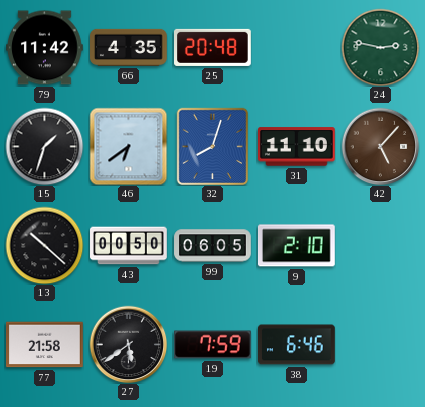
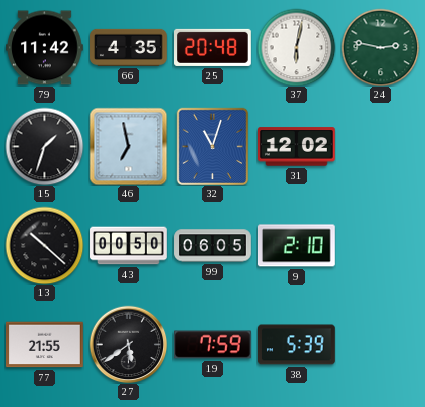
37: none -> 6:02
46: 6:39 -> 6:58
32: 8:03 -> 11:03
31: 11:10 -> 12:02
42: 5:07 -> none
77: 21:58 -> 21:55
38: 6:46 -> 5:39
